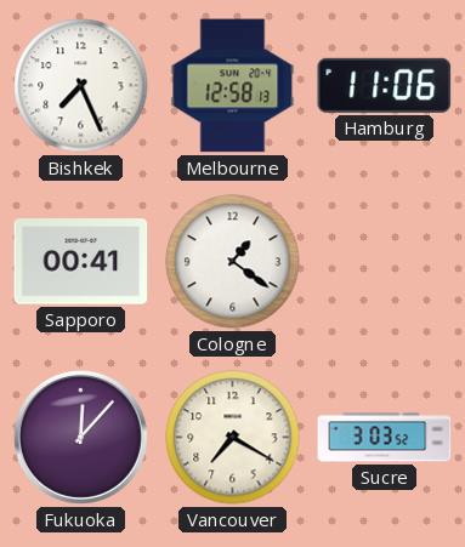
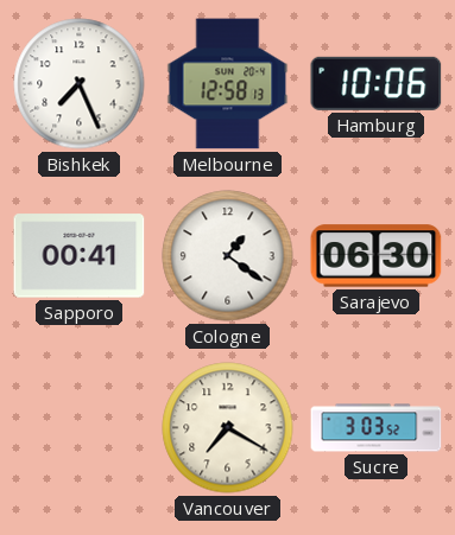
Hamburg: 11:06 -> 10:06
Sarajevo: none -> 06:30
Fukuoka: 12:07 -> none
